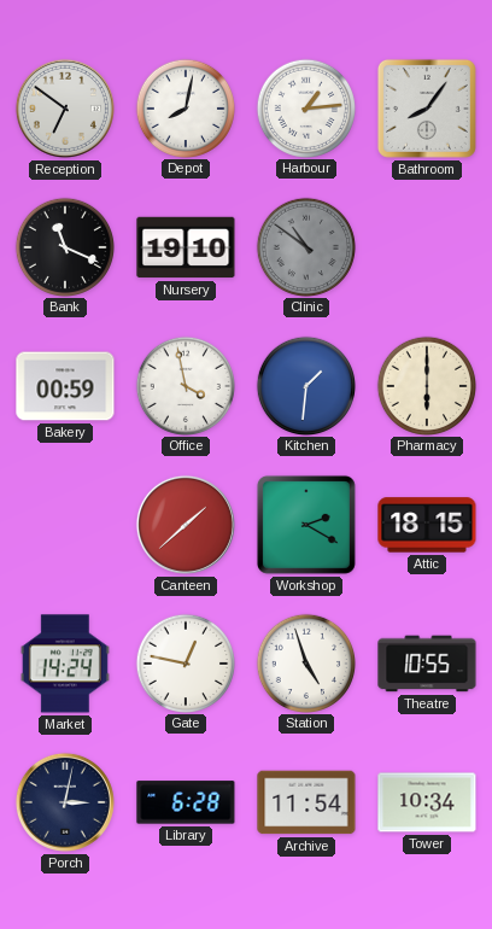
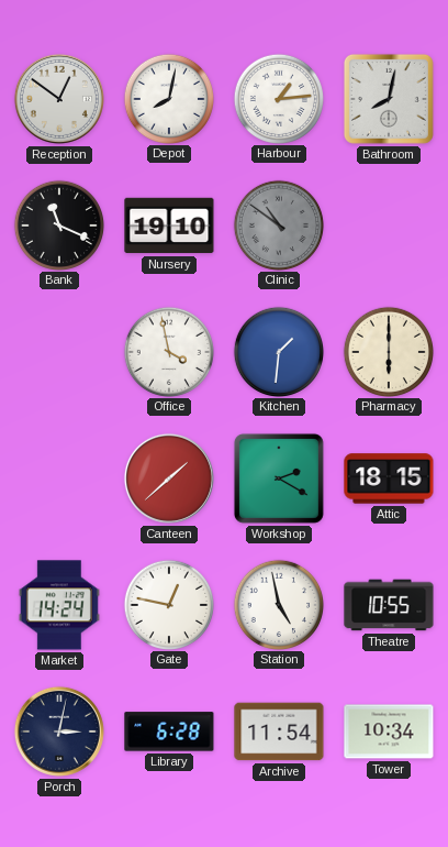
Reception: 6:51 -> 12:51
Bathroom: 8:06 -> 8:02
Bakery: 00:59 -> none
Station: 4:57 -> 4:58
